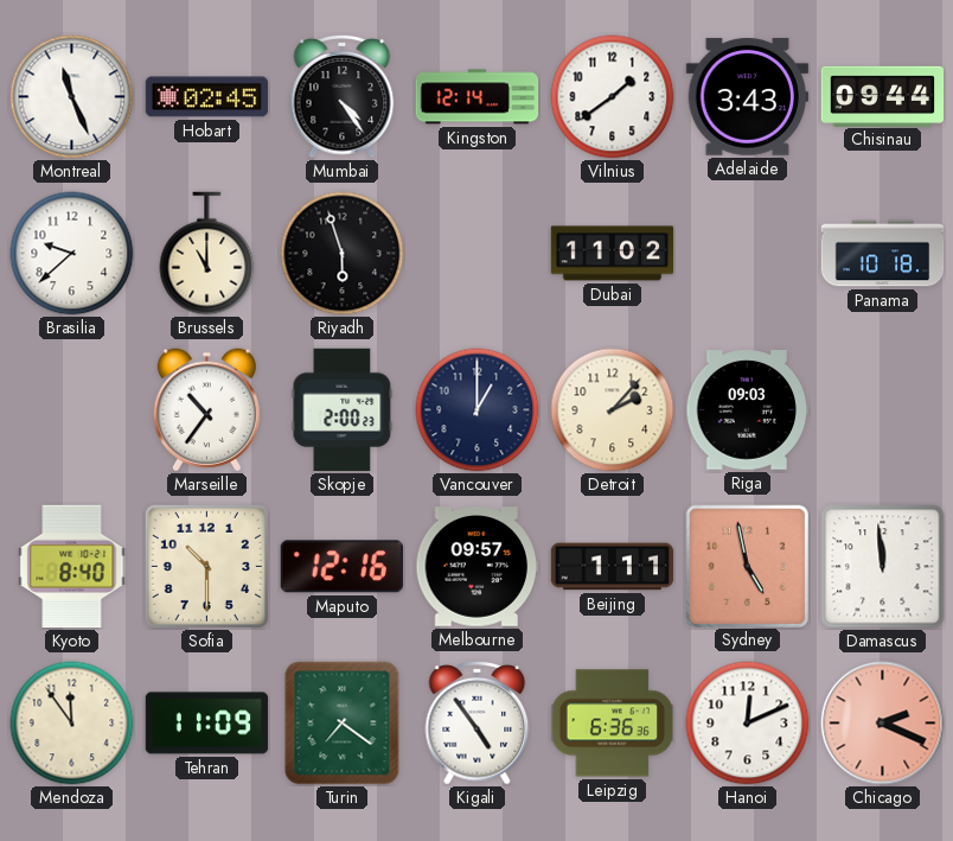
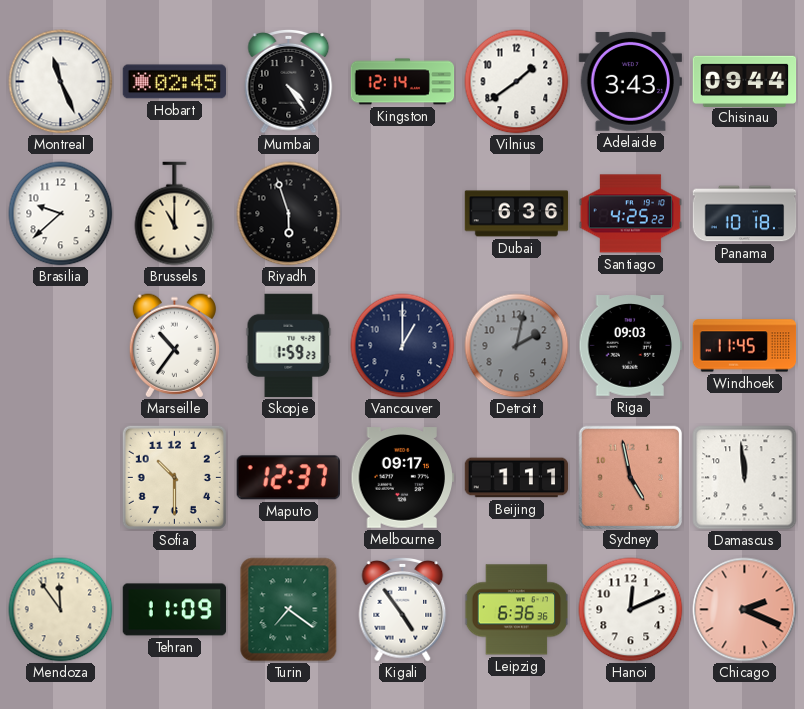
Dubai: 11:02 -> 6:36
Santiago: none -> 4:25
Skopje: 2:00 -> 1:59
Detroit: 2:07 -> 2:02
Detroit dial: cream -> grey
Windhoek: none -> 11:45
Kyoto: 8:40 -> none
Maputo: 12:16 -> 12:37
Melbourne: 09:57 -> 09:17
